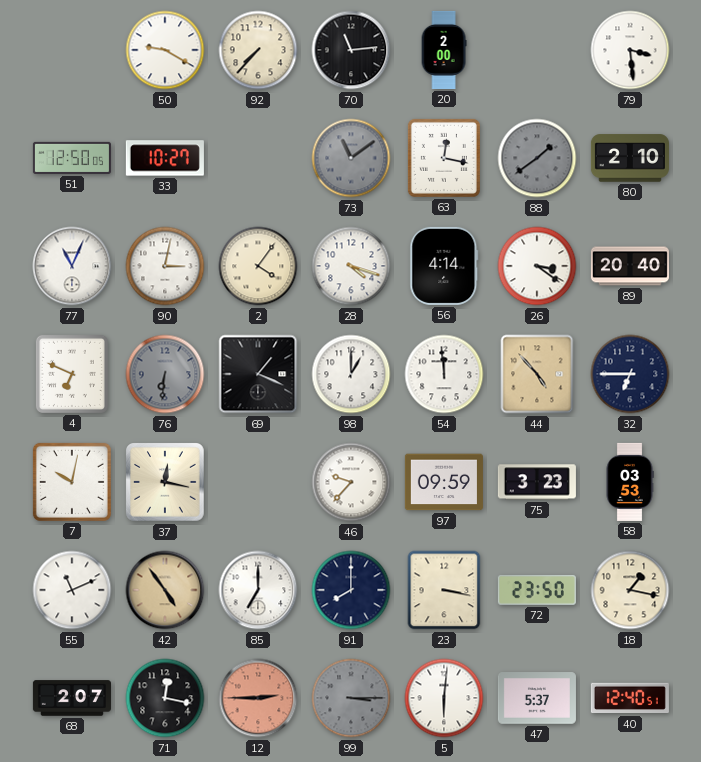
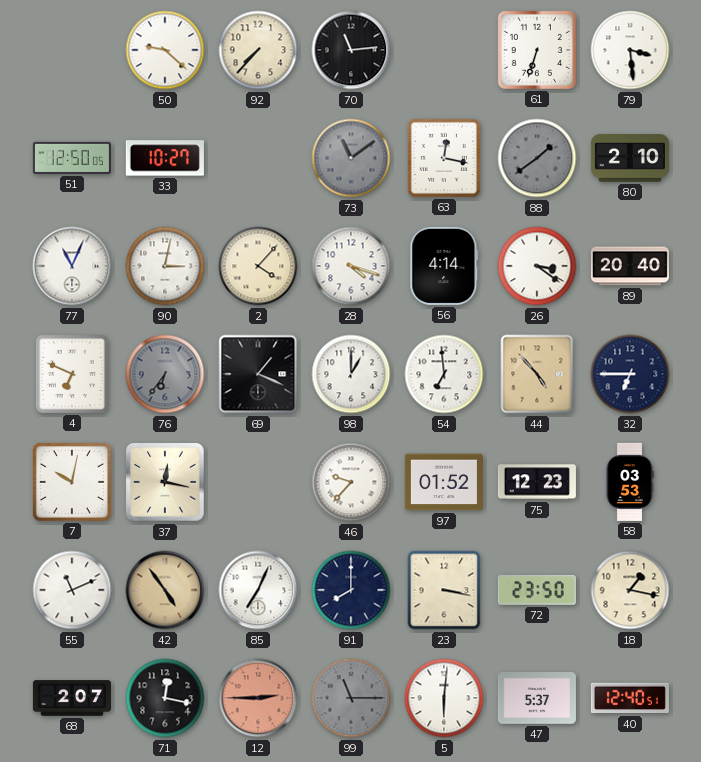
50: 9:20 -> 9:22
20: 2:00 -> none
61: none -> 6:33
2: 4:06 -> 4:07
76: 6:31 -> 6:36
54: 11:59 -> 6:59
97: 09:59 -> 01:52
75: 3:23 -> 12:23
85: 7:00 -> 7:04
99: 3:15 -> 11:15
